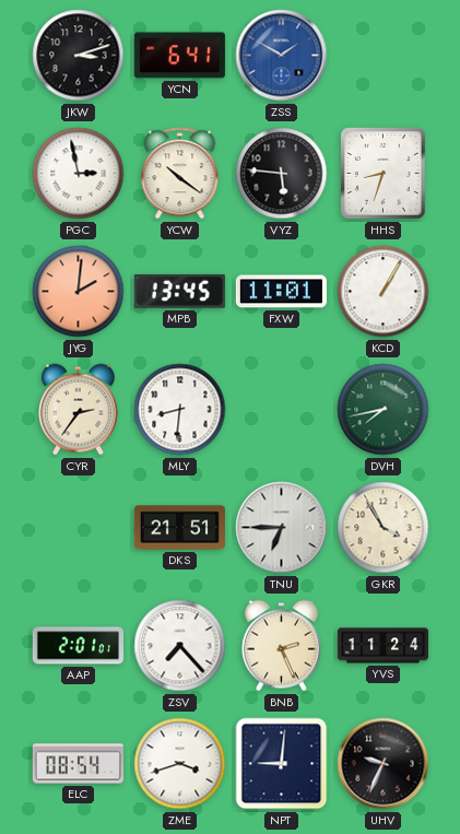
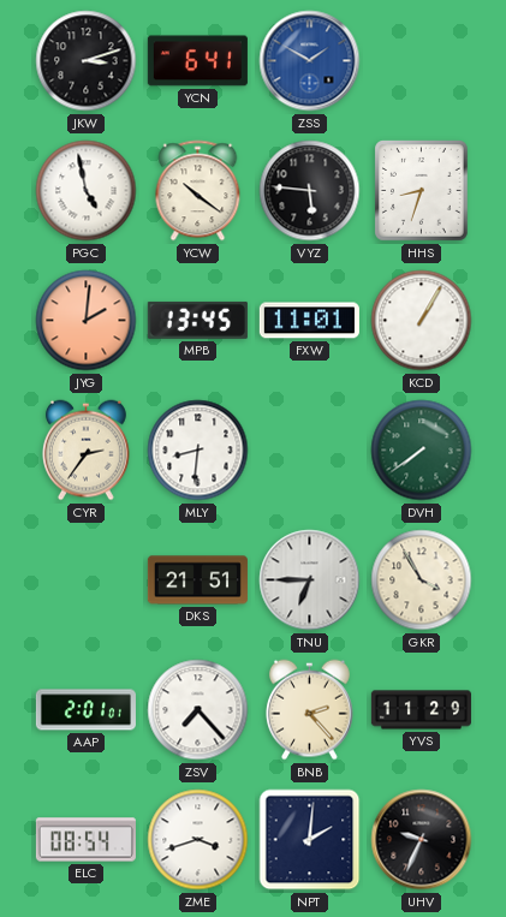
PGC: 2:58 -> 4:58
DVH: 7:43 -> 7:39
BNB: 2:26 -> 2:23
YVS: 11:24 -> 11:29
NPT: 9:01 -> 2:01
